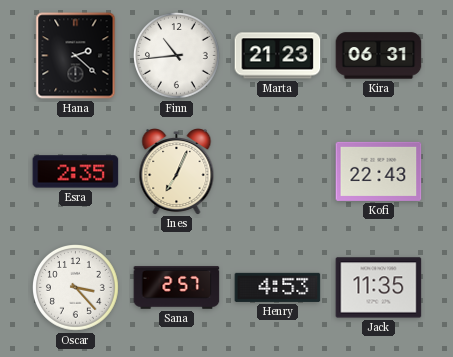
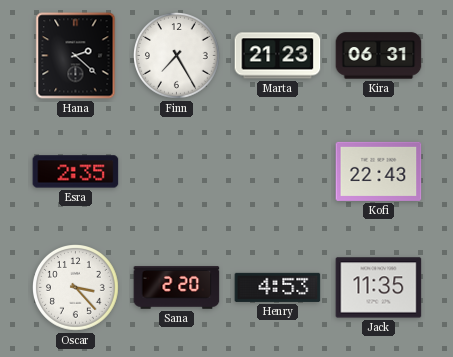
Finn: 10:44 -> 7:25
Ines: 7:04 -> none
Sana: 2:57 -> 2:20
